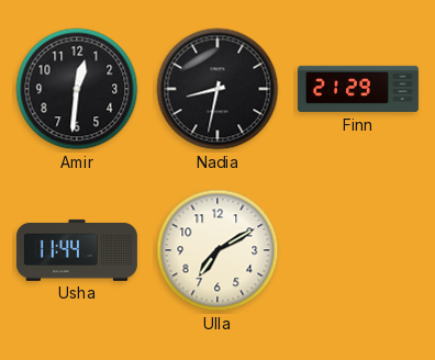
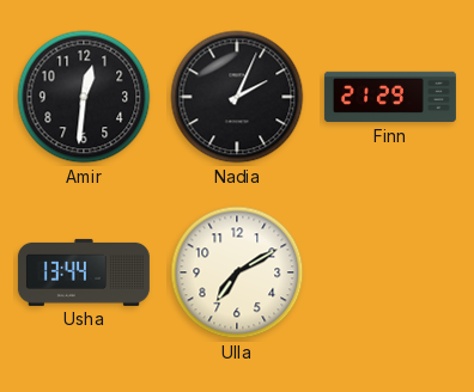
Nadia: 8:32 -> 2:04
Usha: 11:44 -> 13:44
